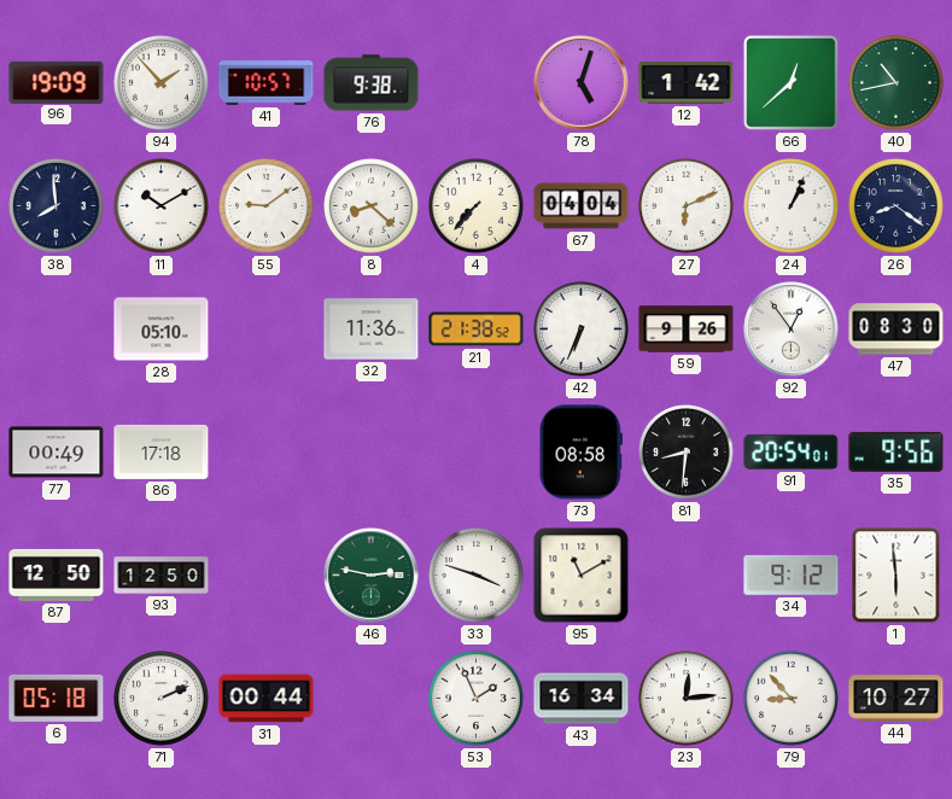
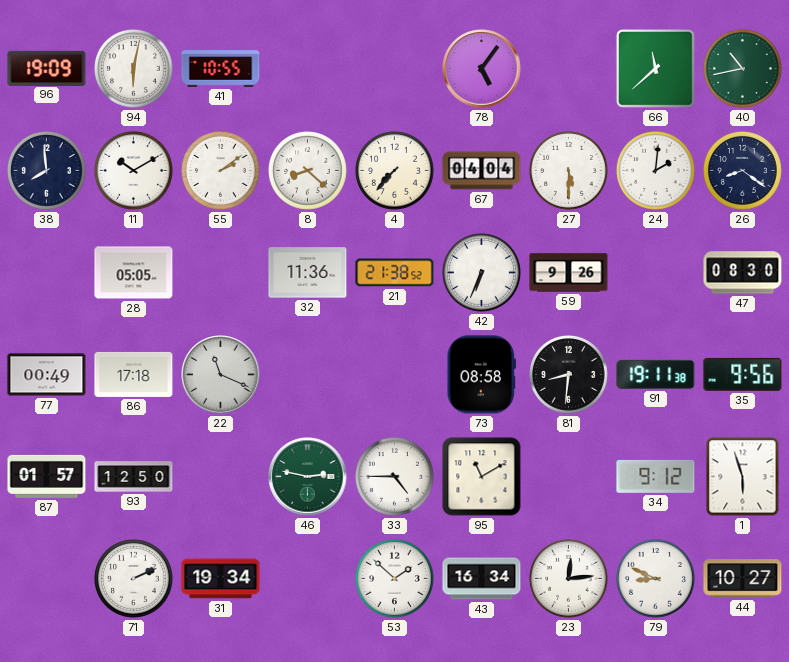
94: 1:53 -> 6:02
41: 10:57 -> 10:55
76: 9:38 -> none
78: 5:03 -> 5:06
12: 1:42 -> none
66: 12:38 -> 11:38
55: 9:09 -> 2:09
27: 6:11 -> 5:30
24: 1:04 -> 2:01
28: 05:10 -> 05:05
92: 12:54 -> none
22: none -> 11:19
91: 20:54 -> 19:11
87: 12:50 -> 01:57
33: 3:48 -> 4:45
1: 5:59 -> 5:57
6: 05:18 -> none
31: 00:44 -> 19:34
53: 1:56 -> 1:52
79: 8:53 -> 8:49
